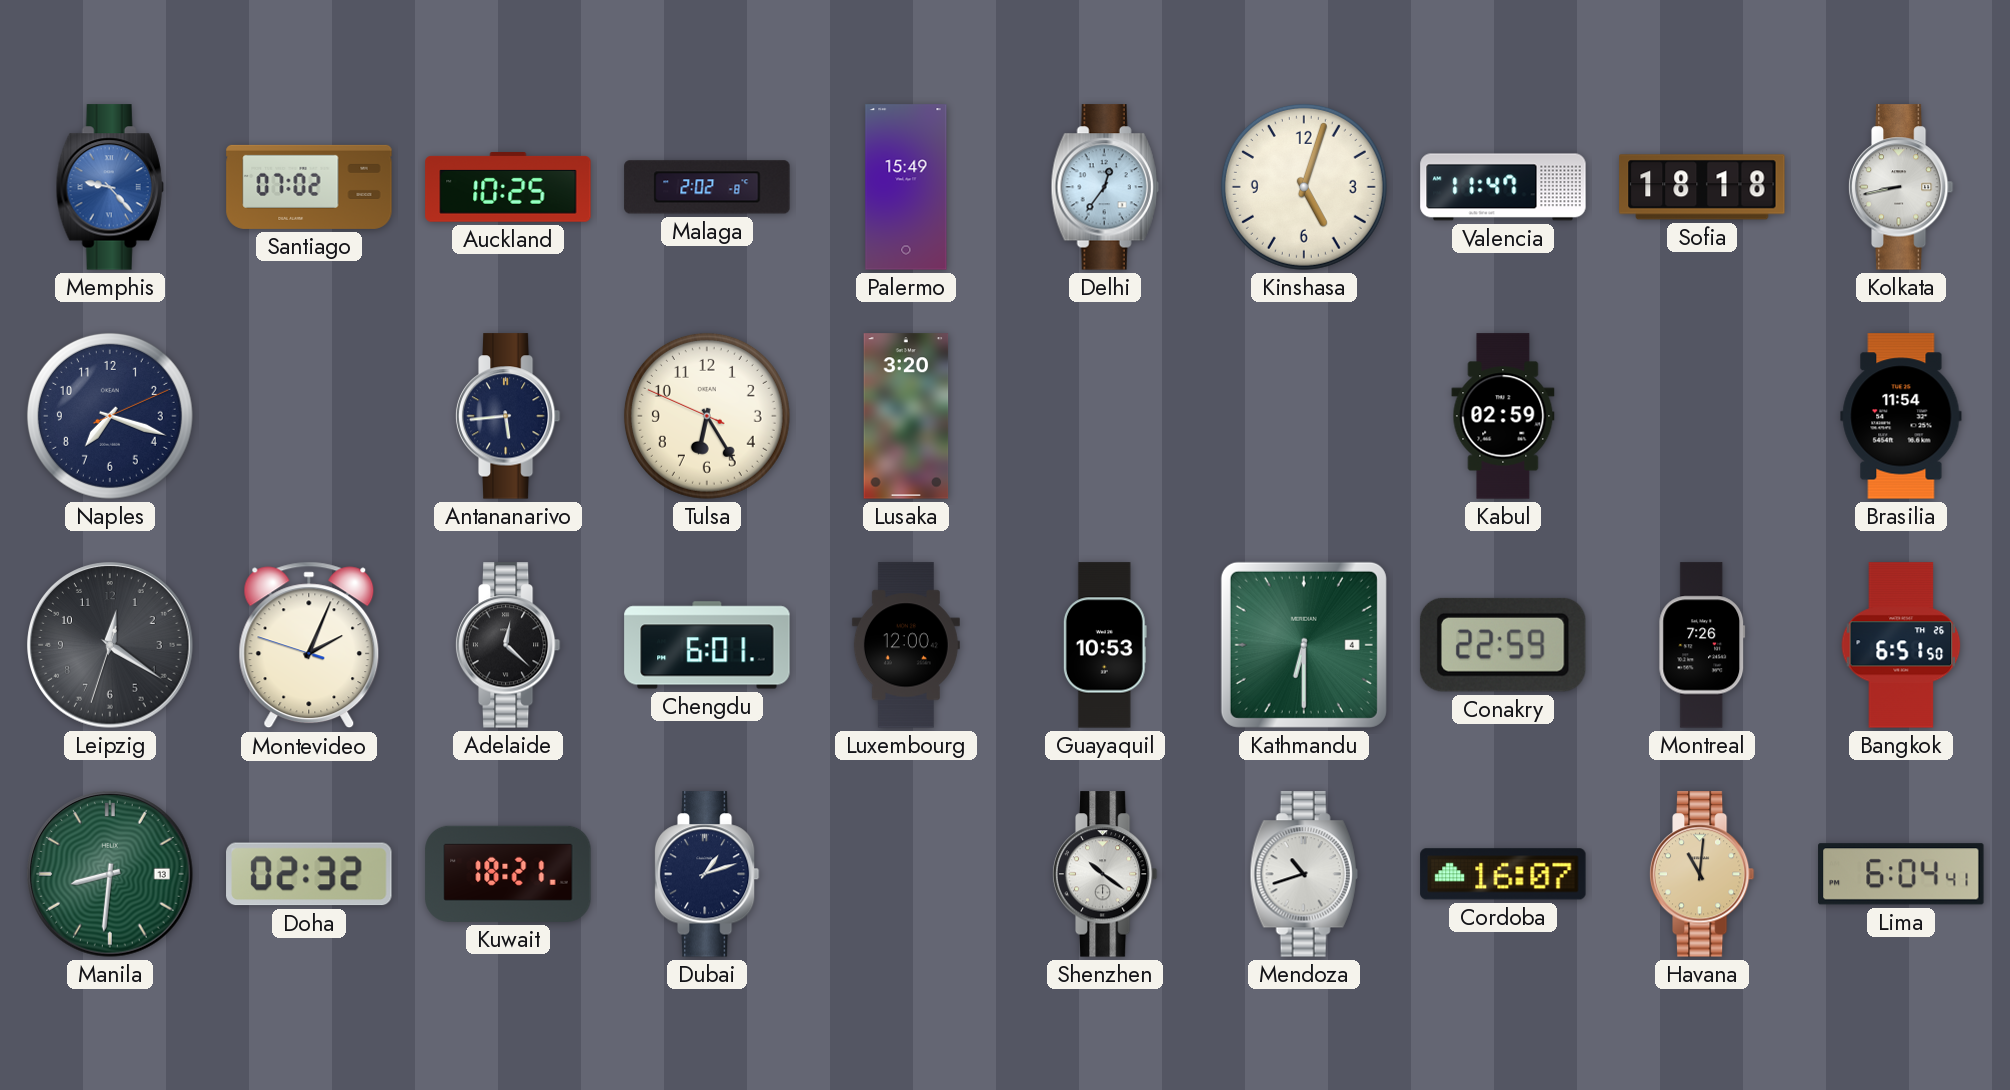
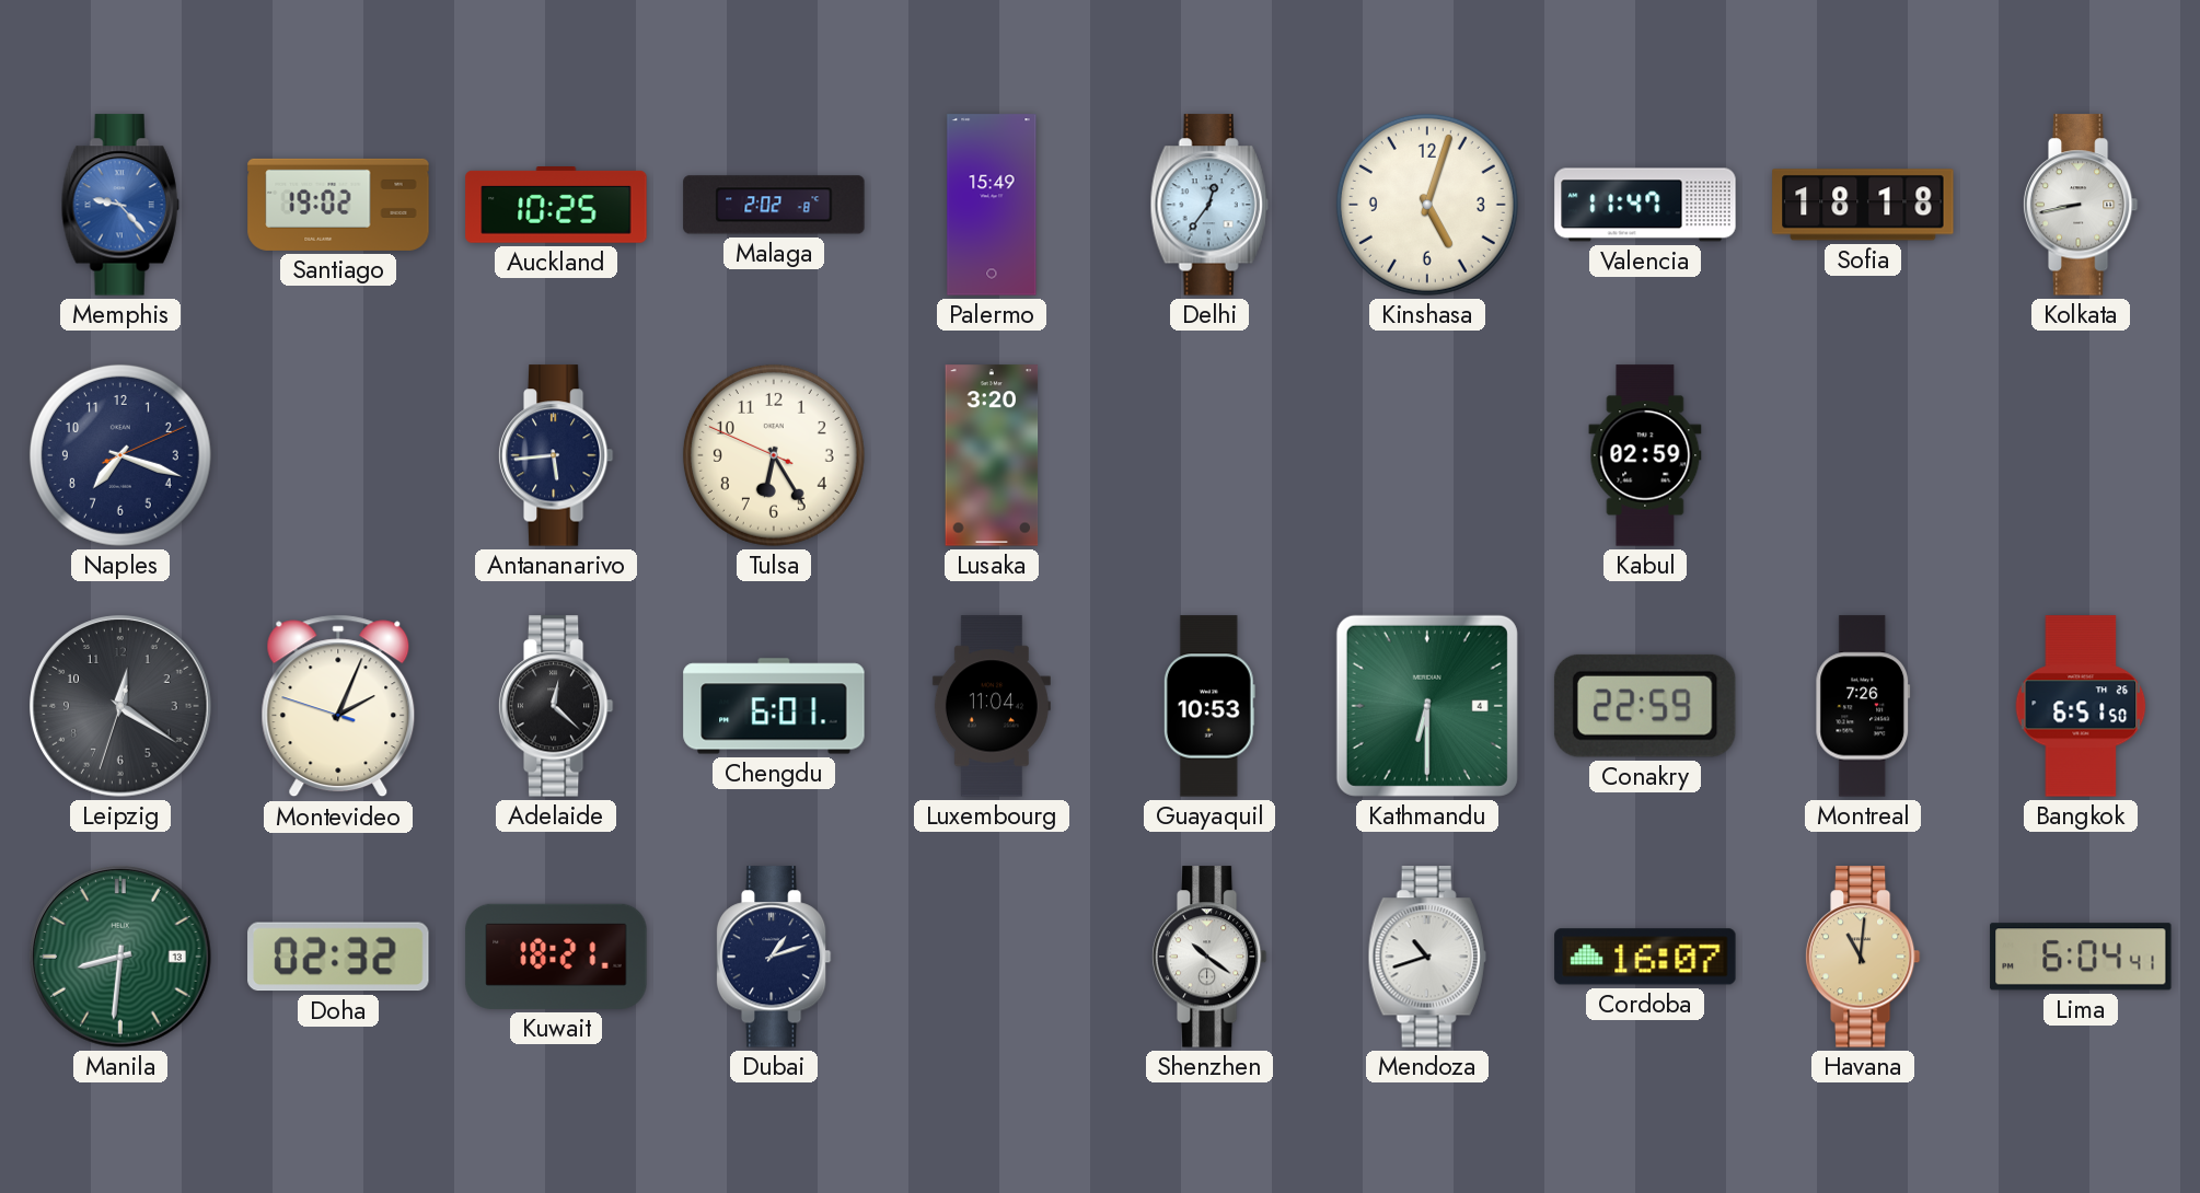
Santiago: 07:02 -> 19:02
Brasilia: 11:54 -> none
Luxembourg: 12:00 -> 11:04
